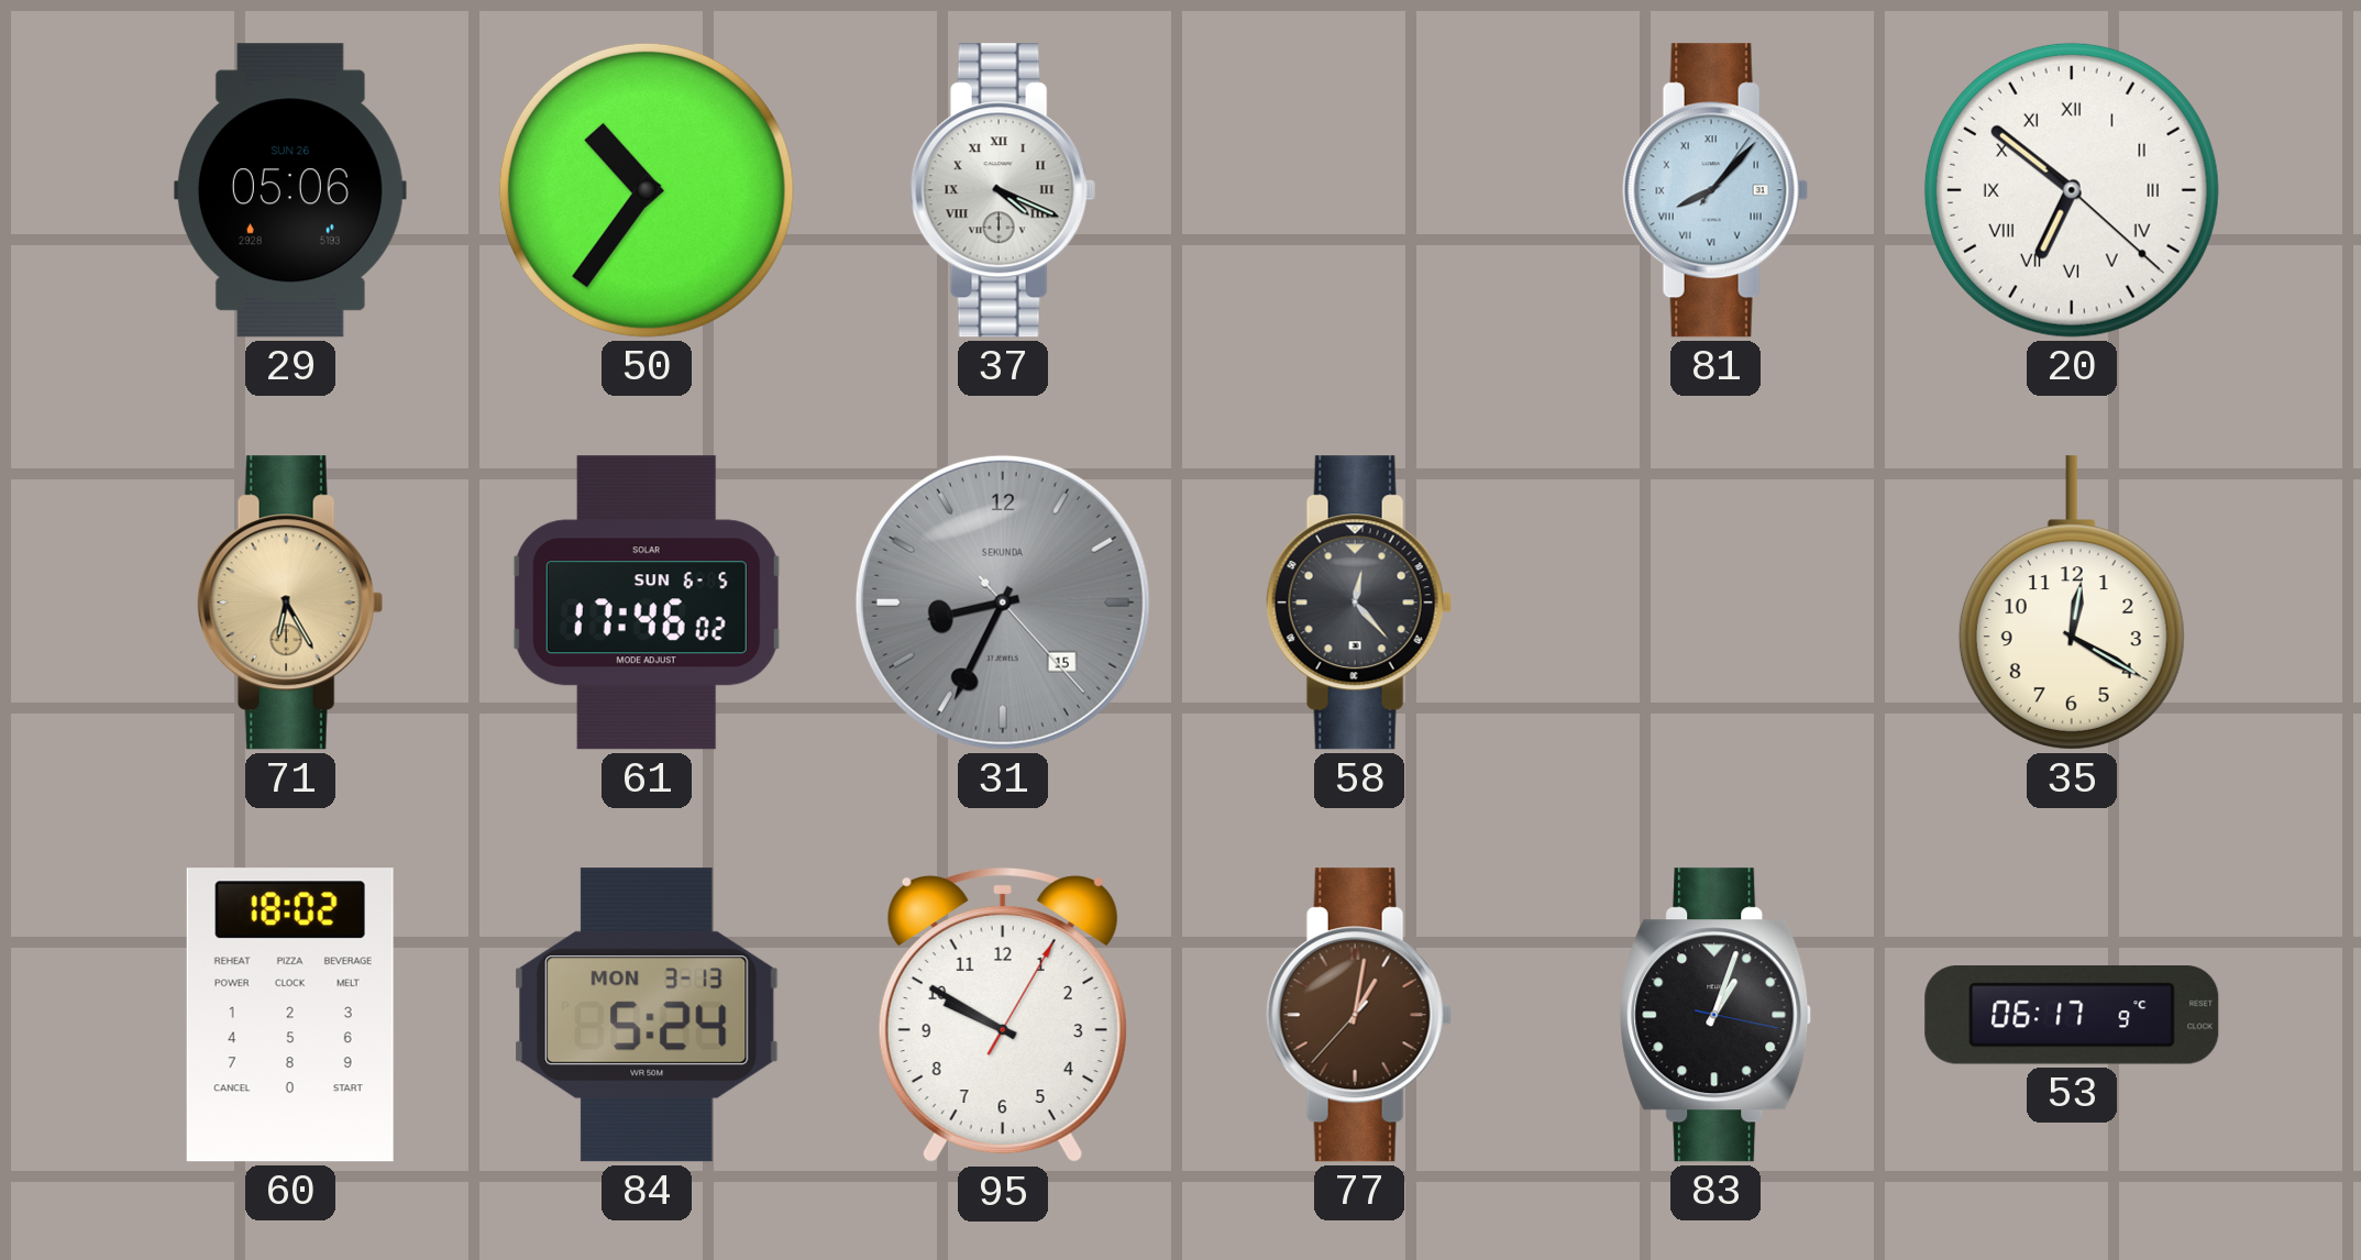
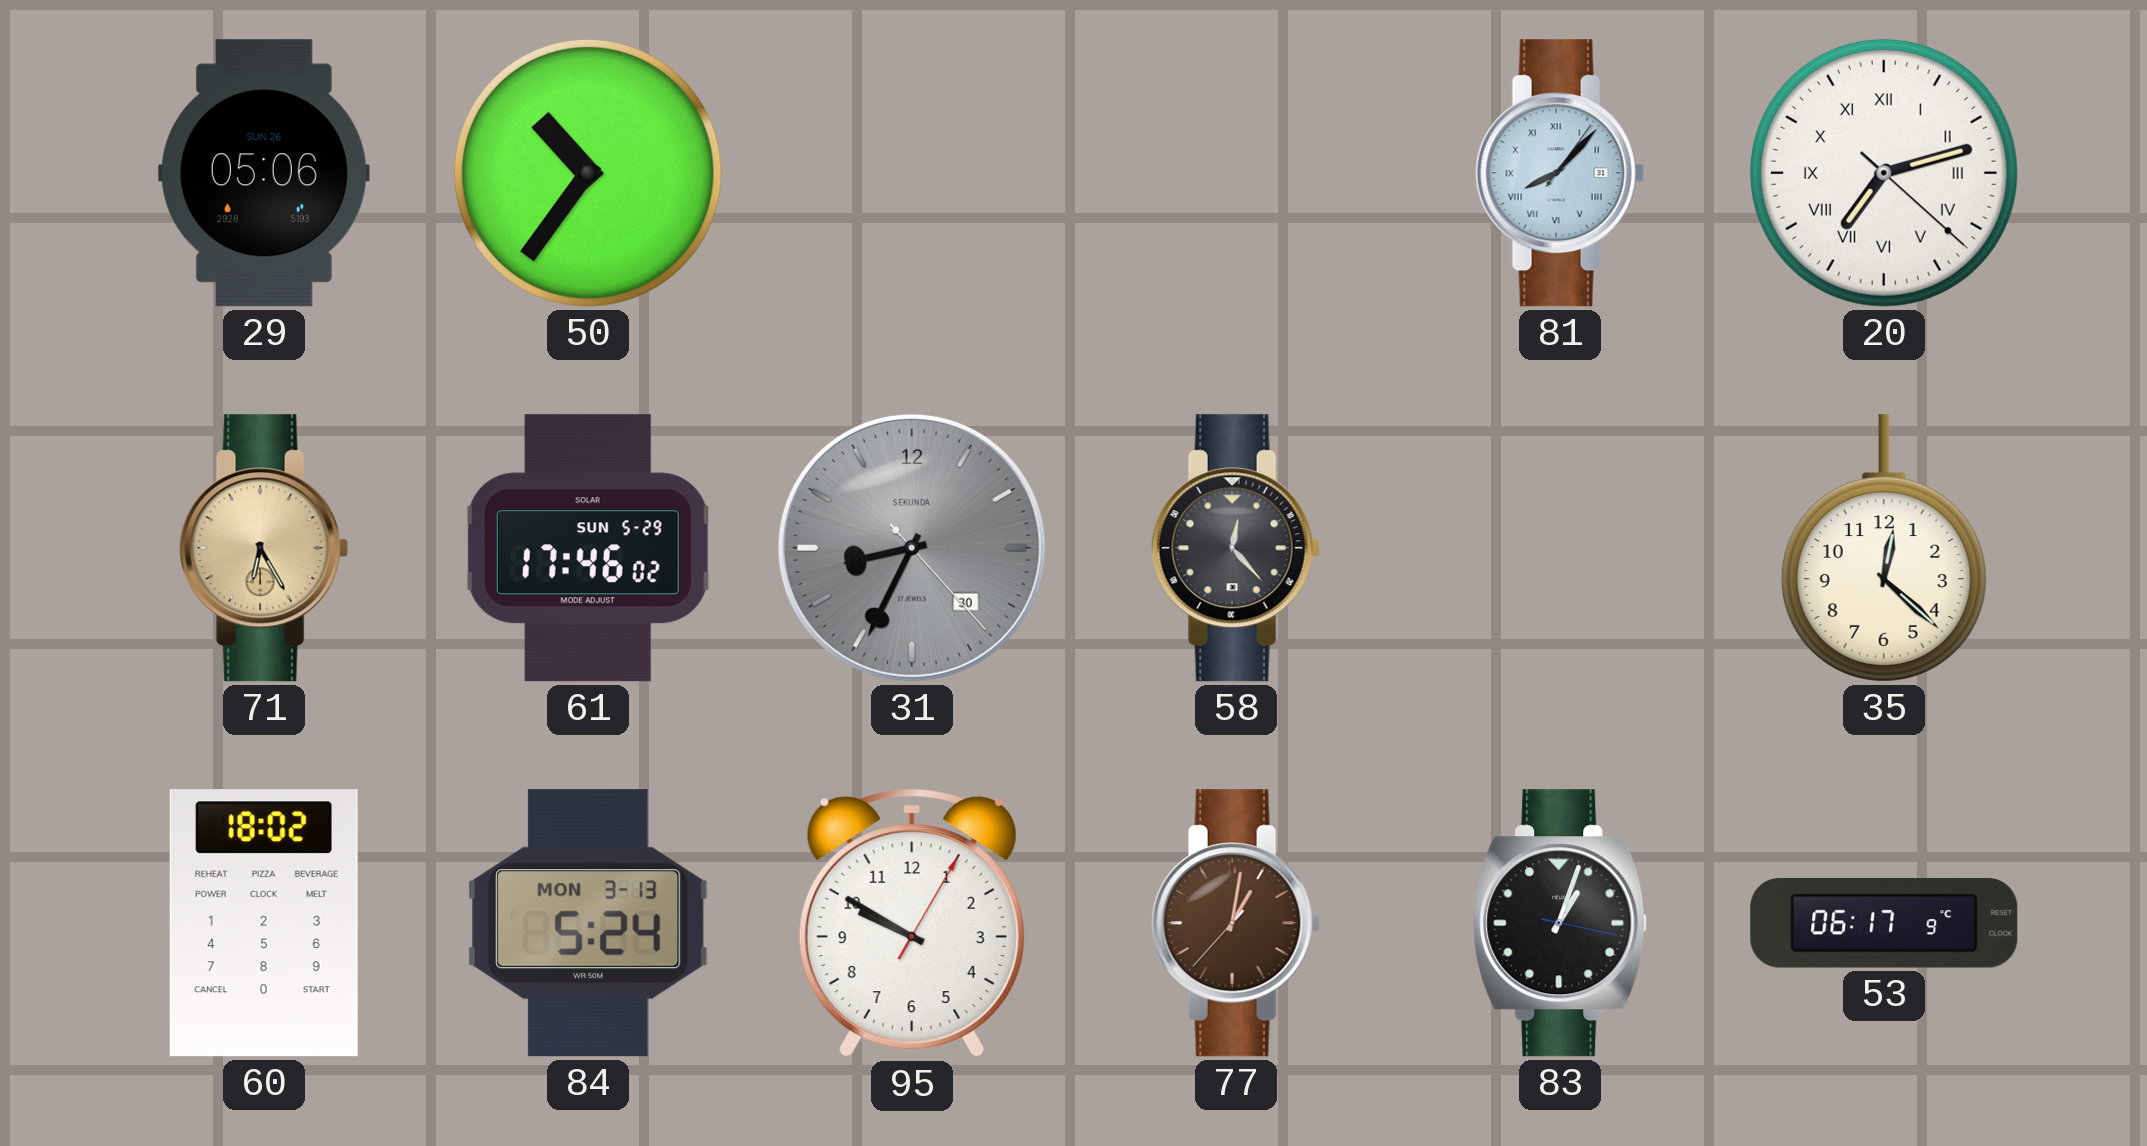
37: 4:19 -> none
20: 6:51 -> 7:12
61 date: SUN 6-5 -> SUN 5-29
31 date: 15 -> 30
35: 12:20 -> 12:22
